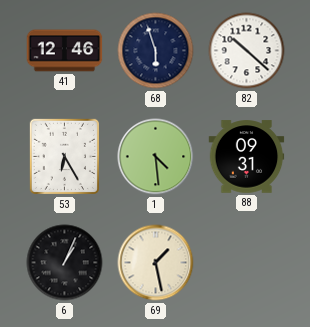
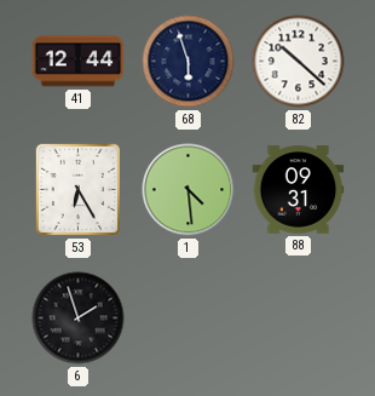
41: 12:46 -> 12:44
6: 1:04 -> 1:57
69: 1:28 -> none
